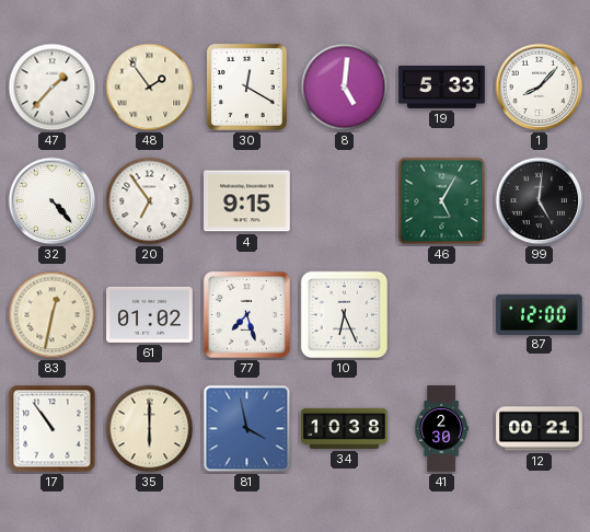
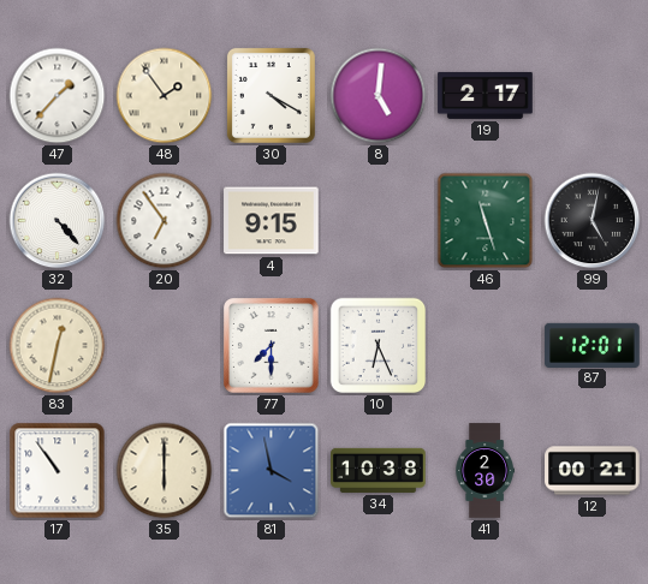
30: 12:20 -> 4:20
19: 5:33 -> 2:17
1: 8:07 -> none
46: 5:05 -> 11:27
99: 5:01 -> 5:02
61: 01:02 -> none
77: 7:27 -> 7:30
87: 12:00 -> 12:01
